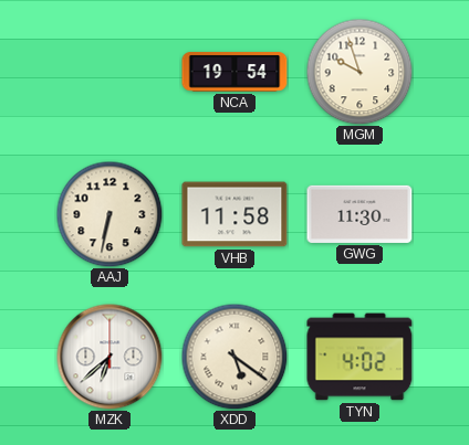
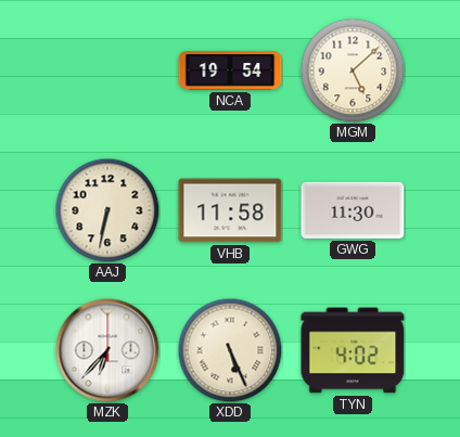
MGM: 9:57 -> 5:08
MZK: 6:38 -> 6:37
XDD: 5:21 -> 5:26
